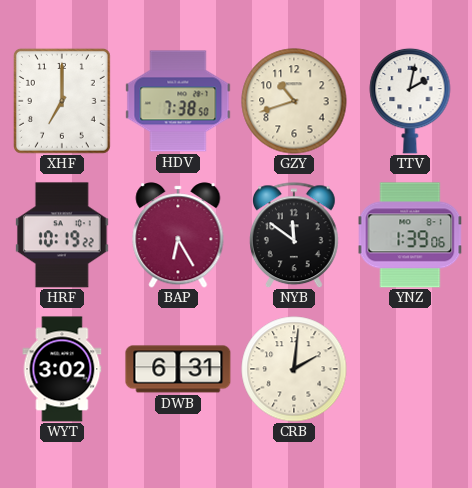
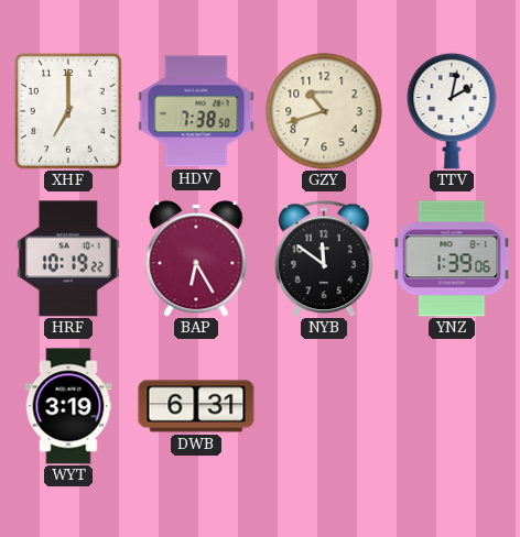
WYT: 3:02 -> 3:19
CRB: 2:01 -> none
